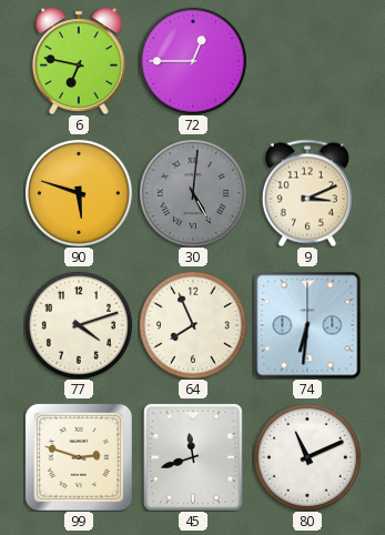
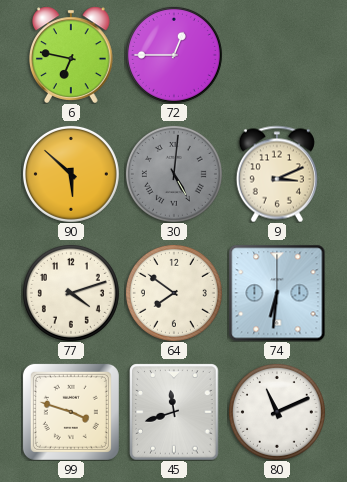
90: 5:48 -> 5:52
64: 7:56 -> 7:51
99: 2:48 -> 3:48
